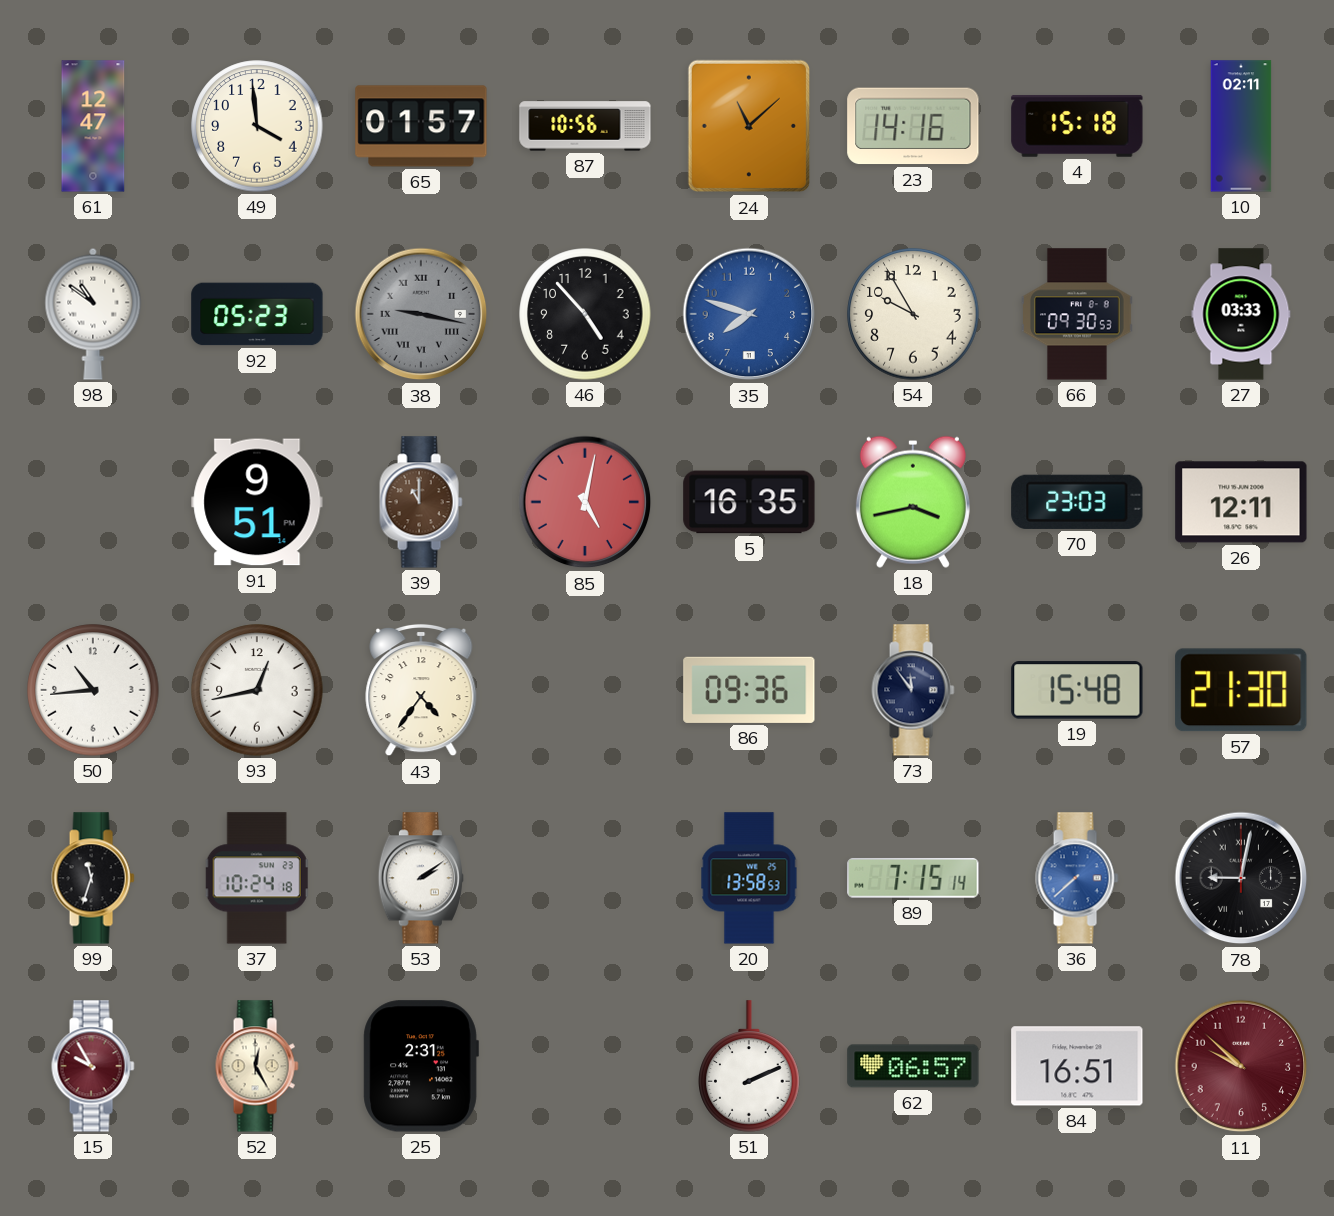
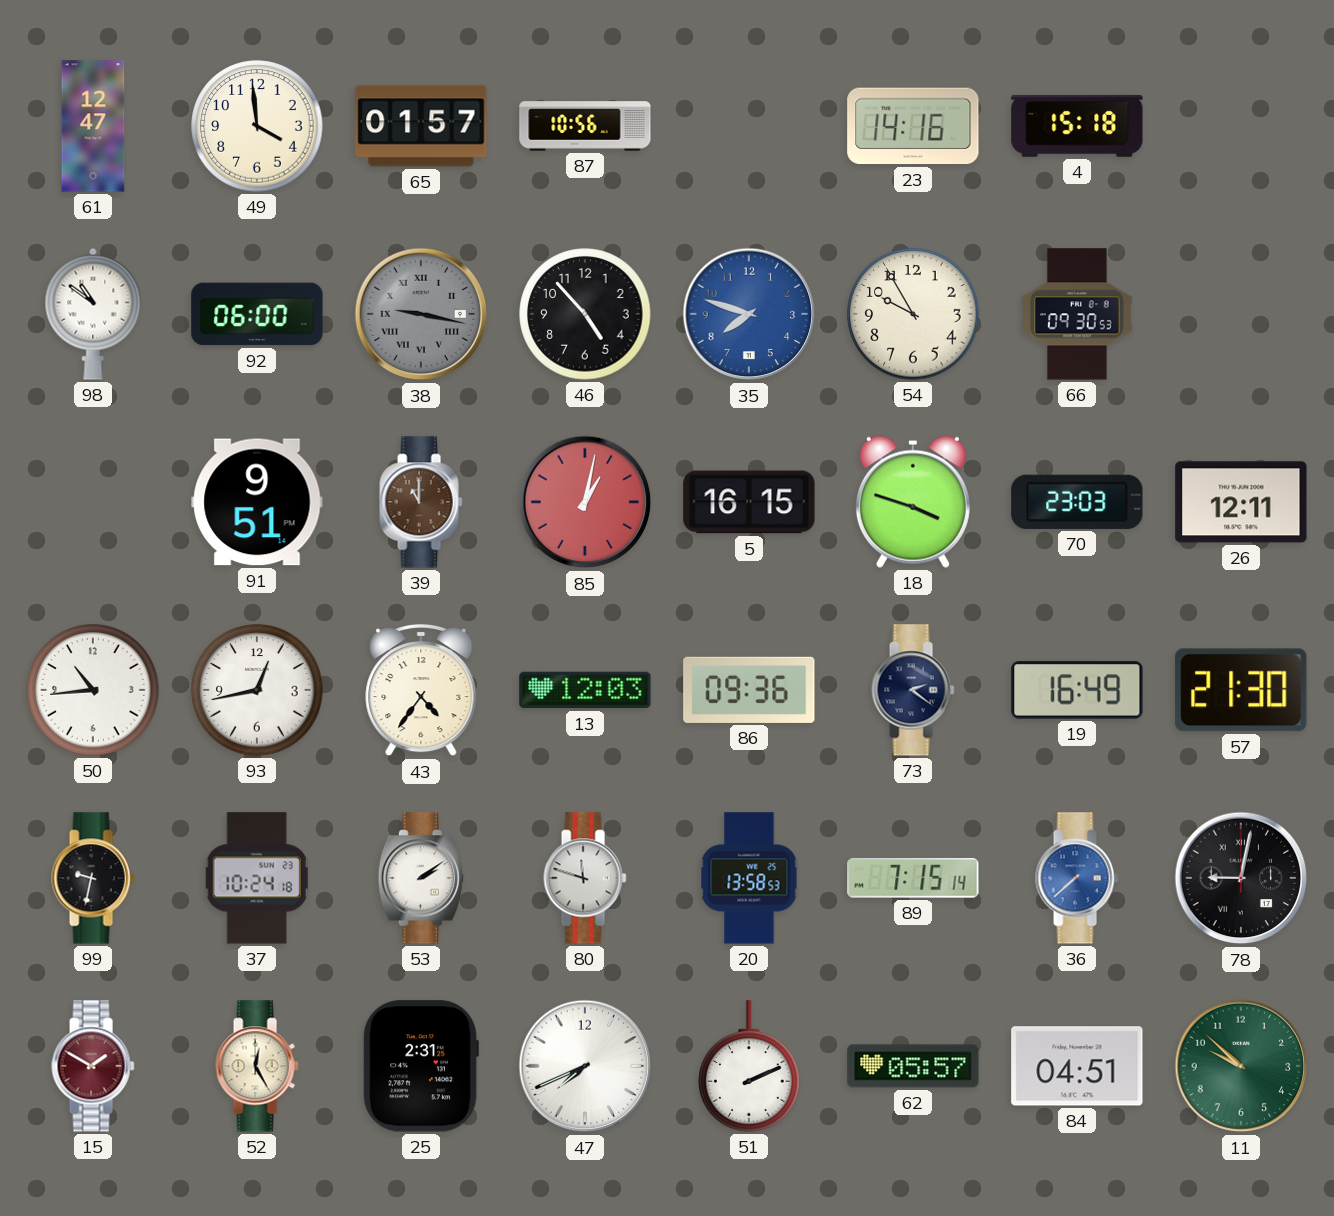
24: 11:08 -> none
10: 02:11 -> none
92: 05:23 -> 06:00
27: 03:33 -> none
85: 5:02 -> 1:02
5: 16:35 -> 16:15
18: 3:43 -> 3:48
13: none -> 12:03
73: 11:54 -> 2:21
19: 15:48 -> 16:49
99: 11:33 -> 9:32
80: none -> 11:48
15: 9:55 -> 1:50
47: none -> 7:41
62: 06:57 -> 05:57
84: 16:51 -> 04:51
11 dial: burgundy -> green
